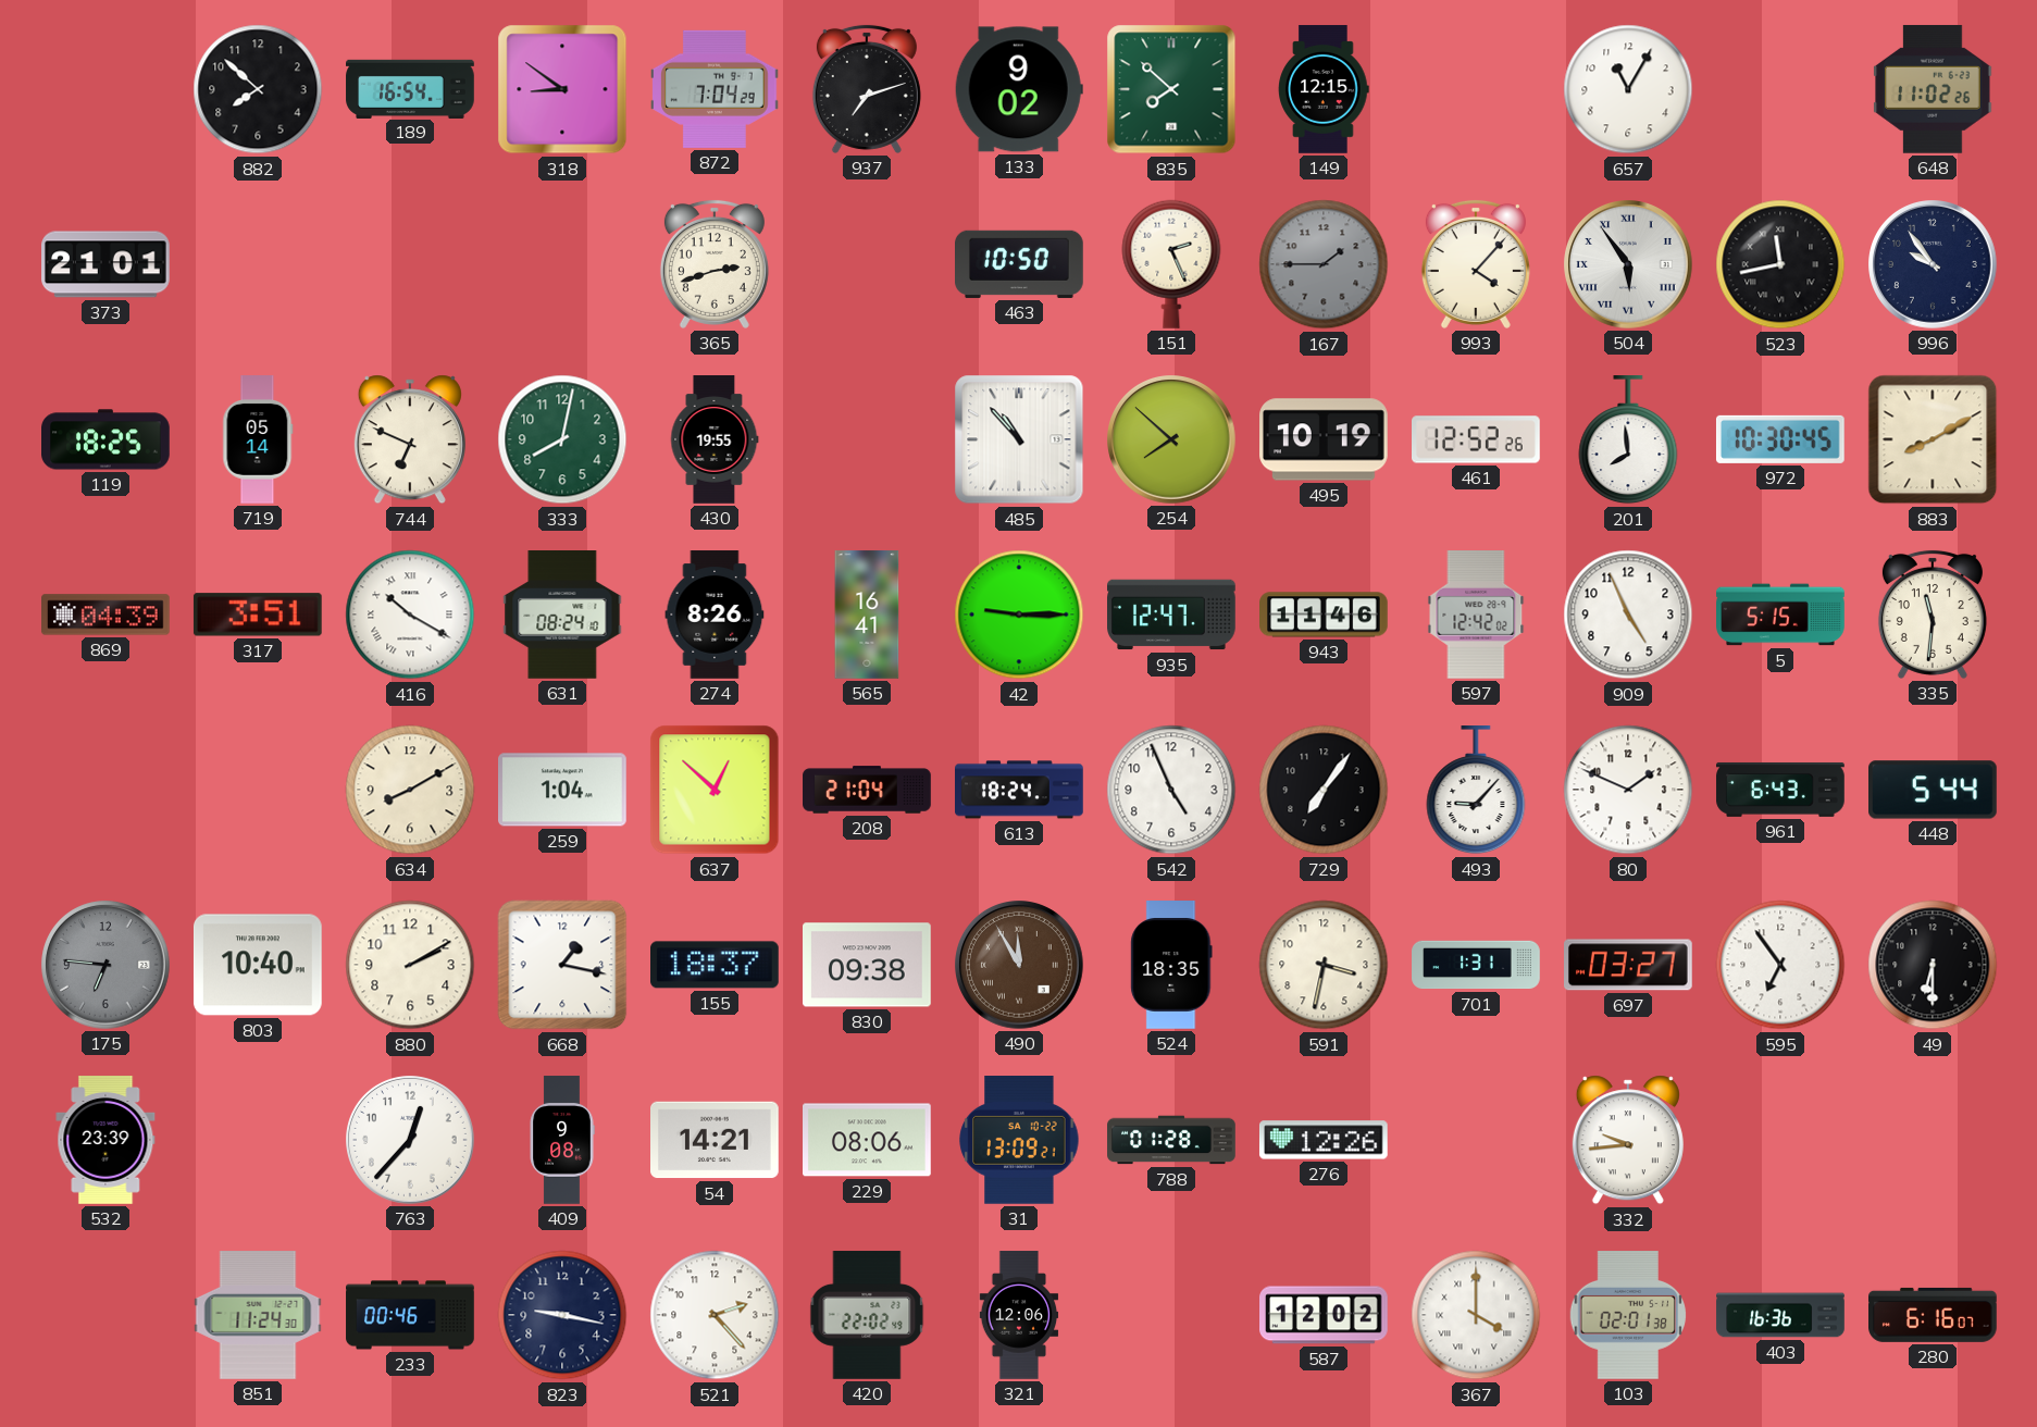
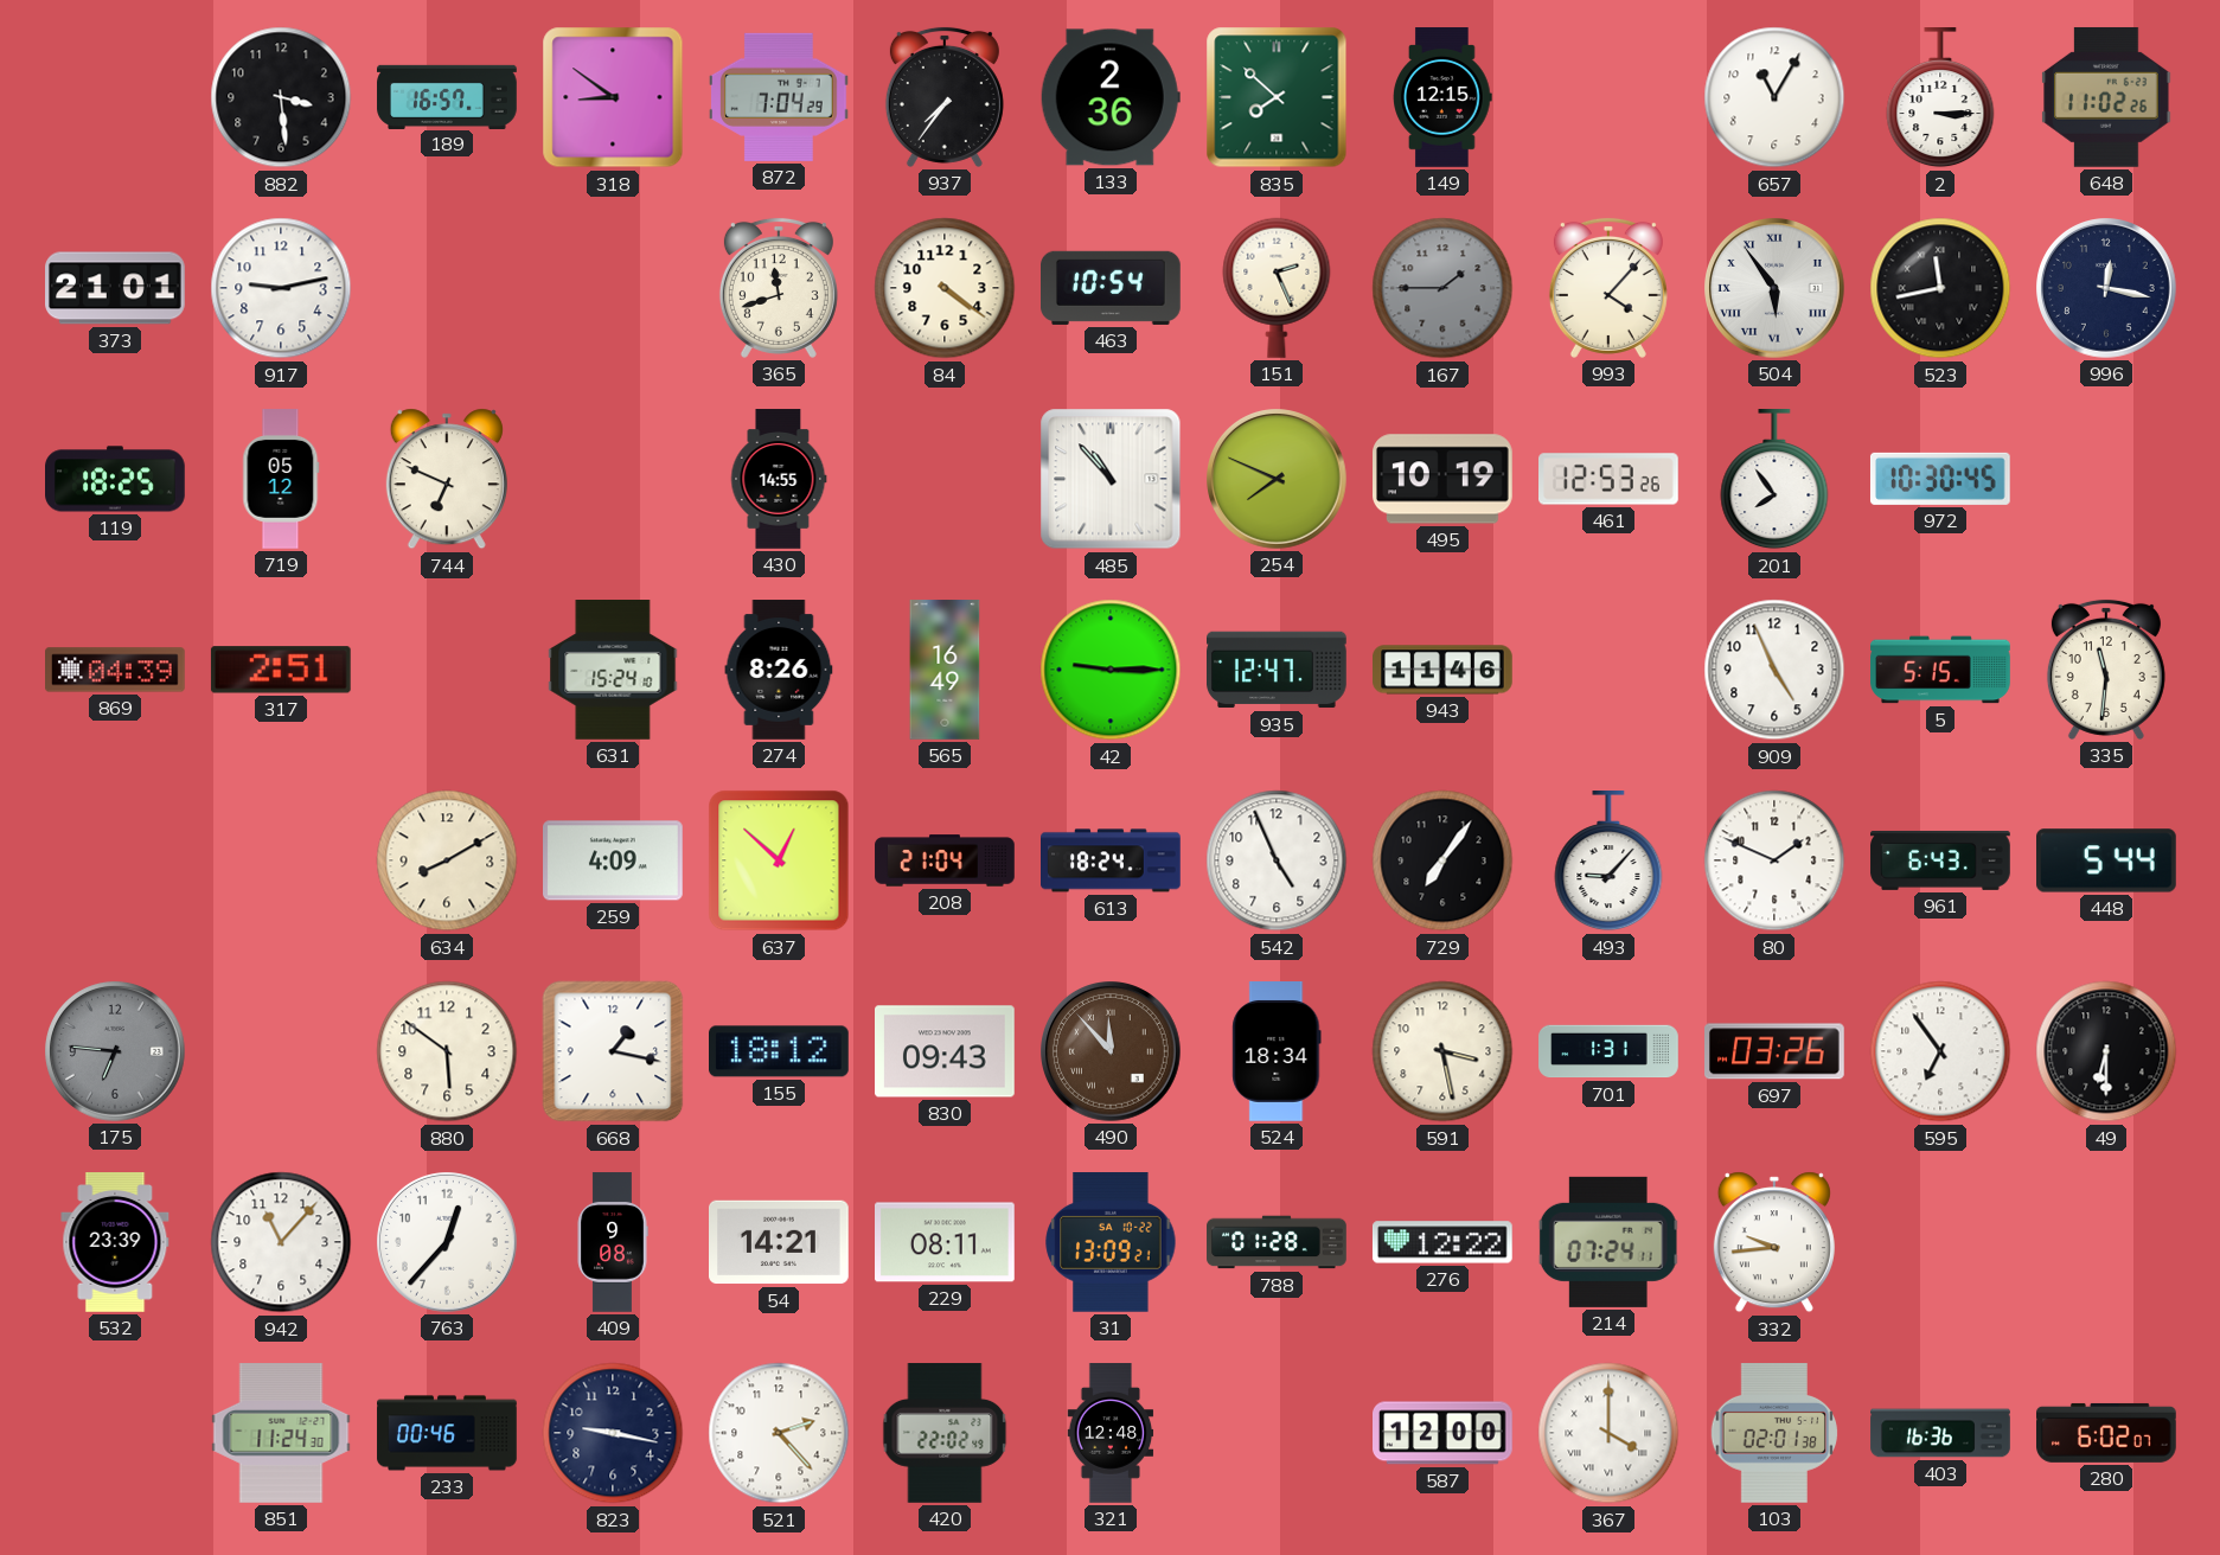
882: 7:52 -> 3:29
189: 16:54 -> 16:57
937: 7:12 -> 7:36
133: 9:02 -> 2:36
2: none -> 3:15
917: none -> 9:13
365: 2:42 -> 11:42
84: none -> 4:21
463: 10:50 -> 10:54
996: 9:54 -> 12:17
719: 05:14 -> 05:12
333: 8:02 -> none
430: 19:55 -> 14:55
254: 7:52 -> 7:49
461: 12:52 -> 12:53
201: 7:59 -> 7:54
883: 8:10 -> none
317: 3:51 -> 2:51
416: 10:20 -> none
631: 08:24 -> 15:24
565: 16:41 -> 16:49
597: 12:42 -> none
259: 1:04 -> 4:09
803: 10:40 -> none
880: 2:10 -> 5:51
155: 18:37 -> 18:12
830: 09:38 -> 09:43
490: 11:55 -> 11:53
524: 18:35 -> 18:34
591: 3:32 -> 3:28
697: 03:27 -> 03:26
942: none -> 11:07
229: 08:06 -> 08:11
276: 12:26 -> 12:22
214: none -> 07:24
321: 12:06 -> 12:48
587: 12:02 -> 12:00
280: 6:16 -> 6:02
